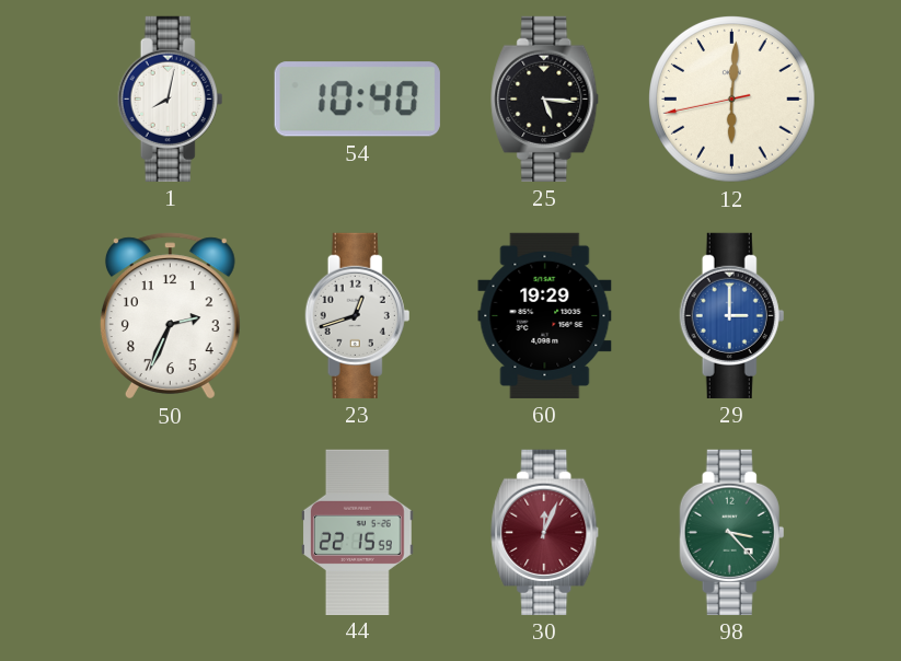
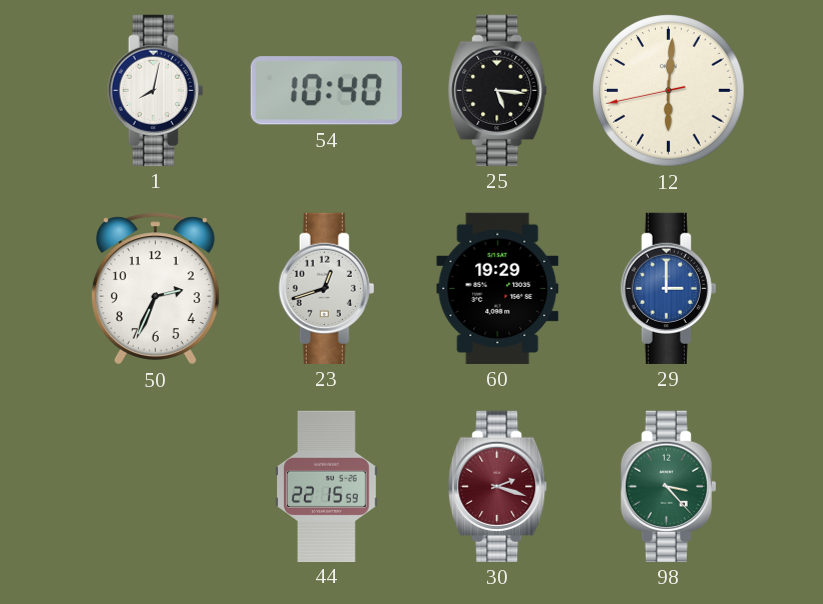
30: 12:04 -> 2:18
